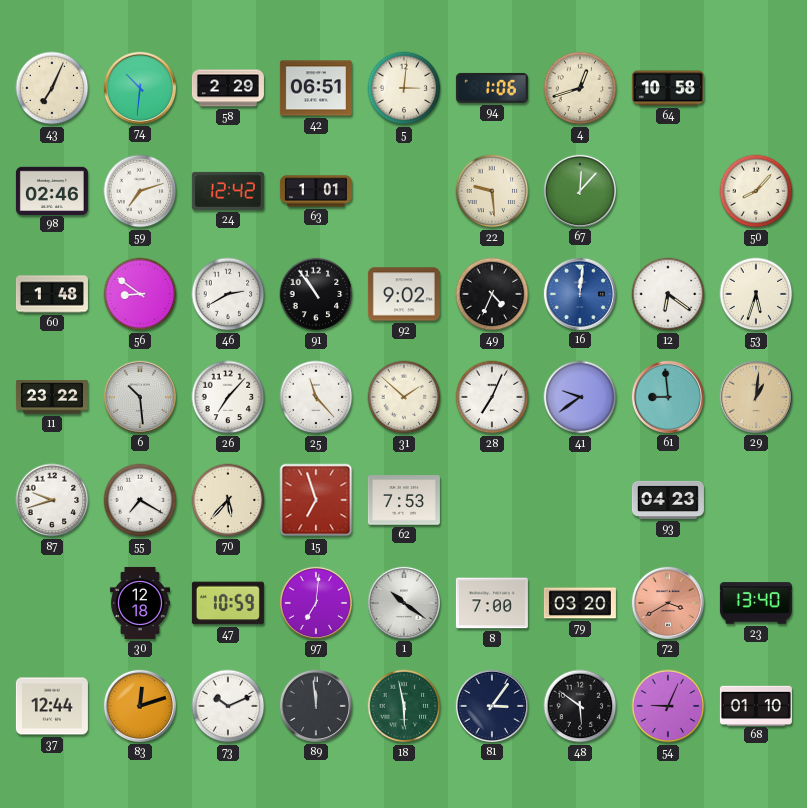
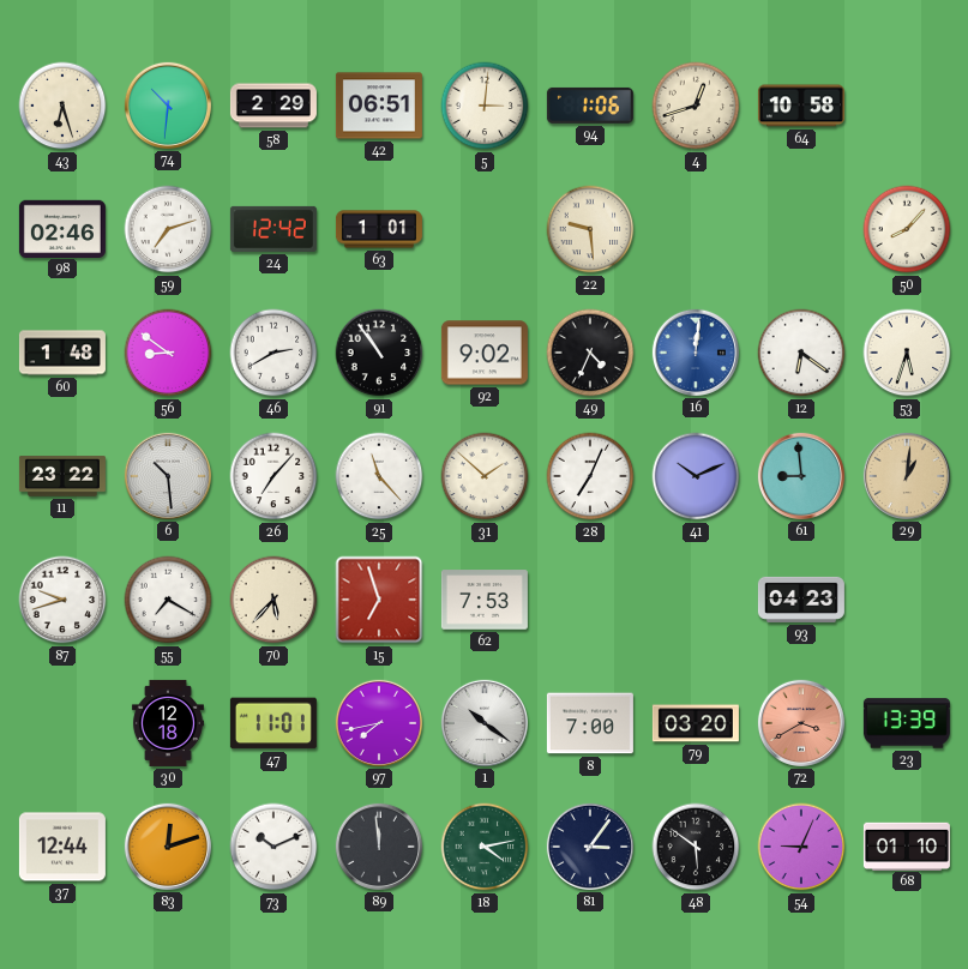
43: 7:04 -> 6:27
67: 12:07 -> none
41: 9:39 -> 10:11
47: 10:59 -> 11:01
97: 7:01 -> 7:43
23: 13:40 -> 13:39
18: 5:58 -> 4:13
